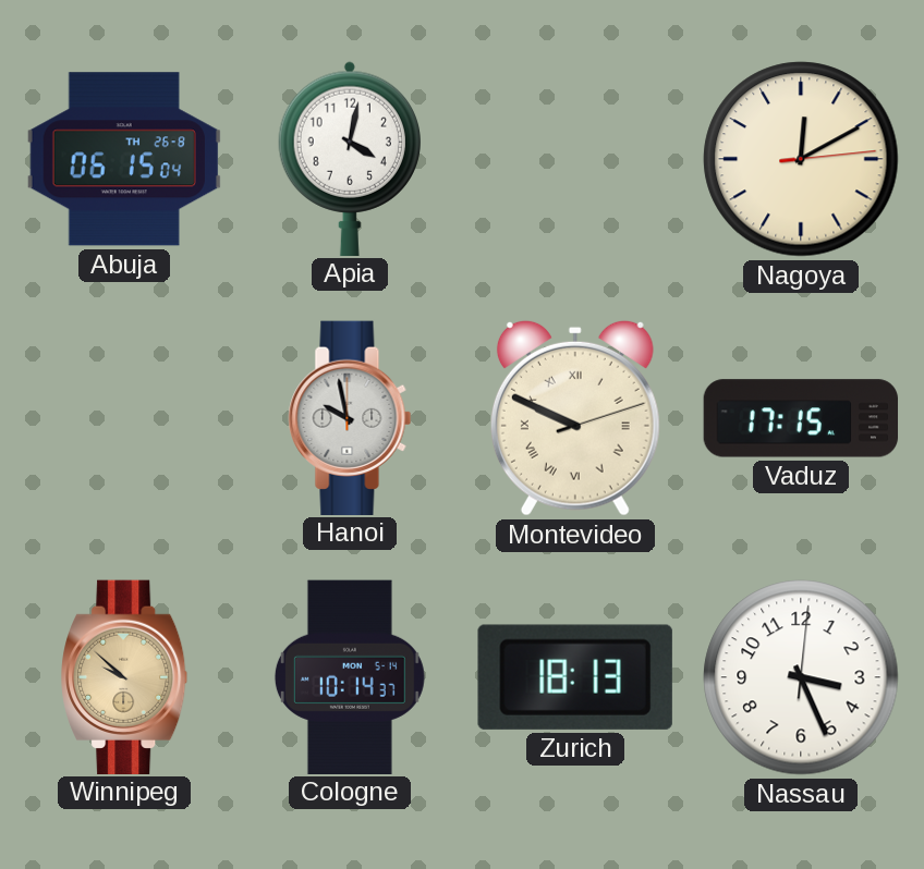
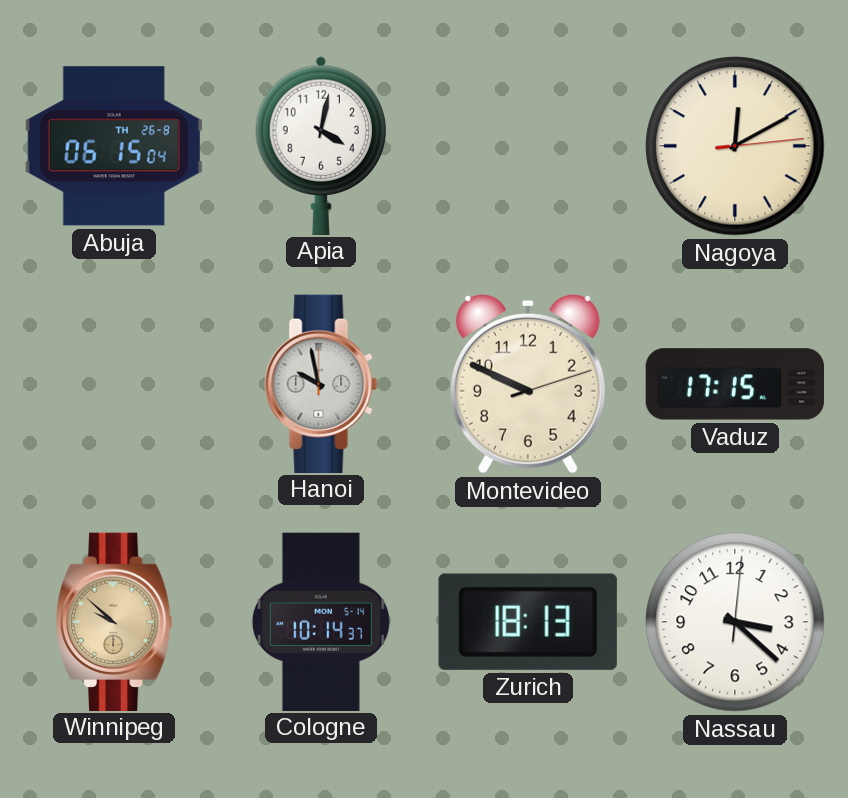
Montevideo numerals: Roman -> Arabic
Nassau: 3:26 -> 3:22
